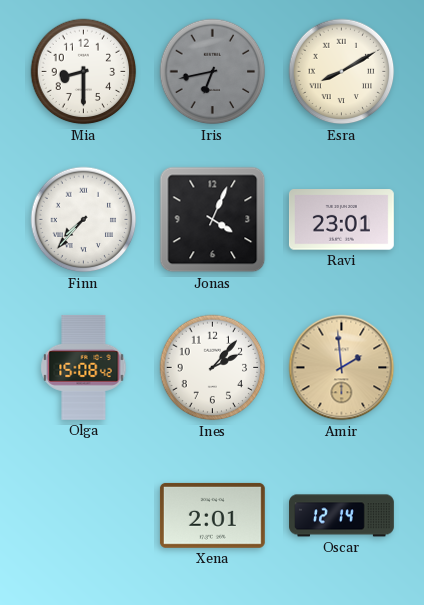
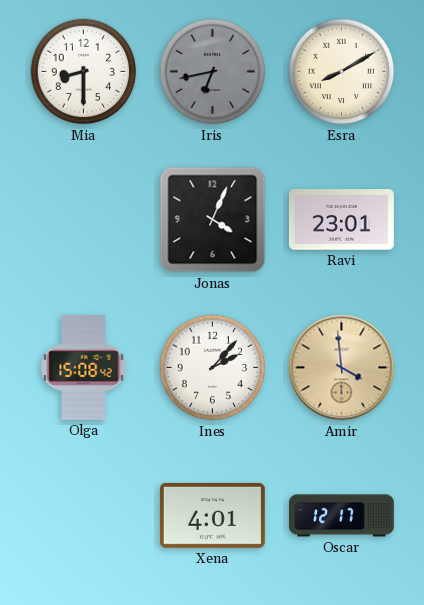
Finn: 7:37 -> none
Amir: 1:59 -> 3:59
Xena: 2:01 -> 4:01
Oscar: 12:14 -> 12:17
